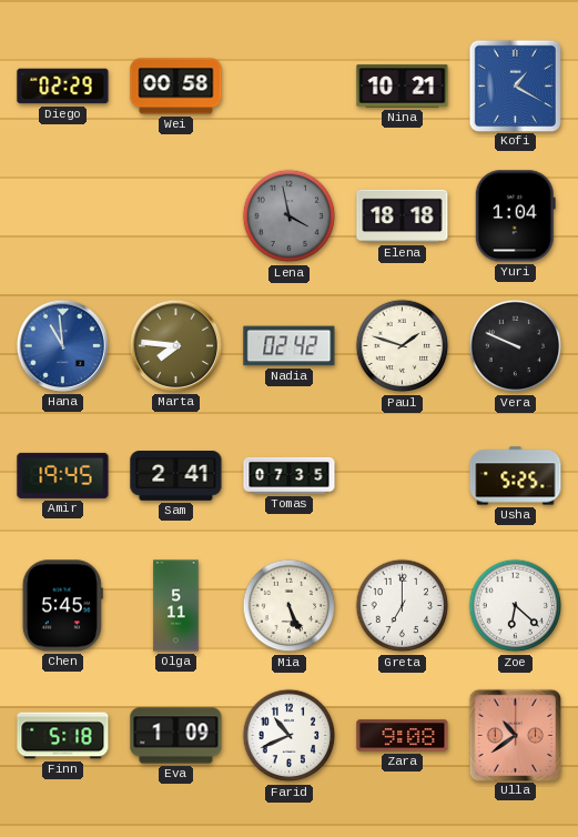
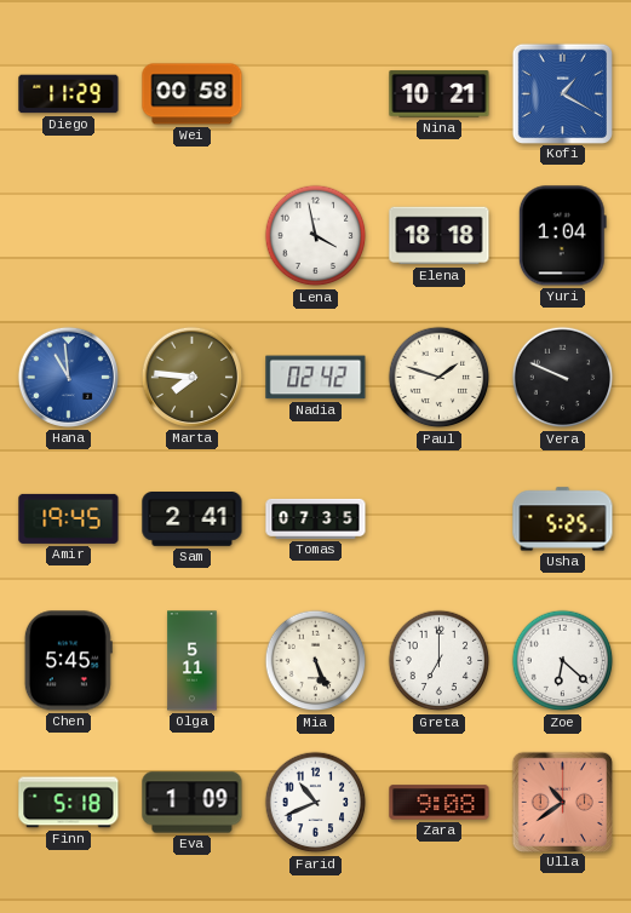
Diego: 02:29 -> 11:29
Lena dial: grey -> white
